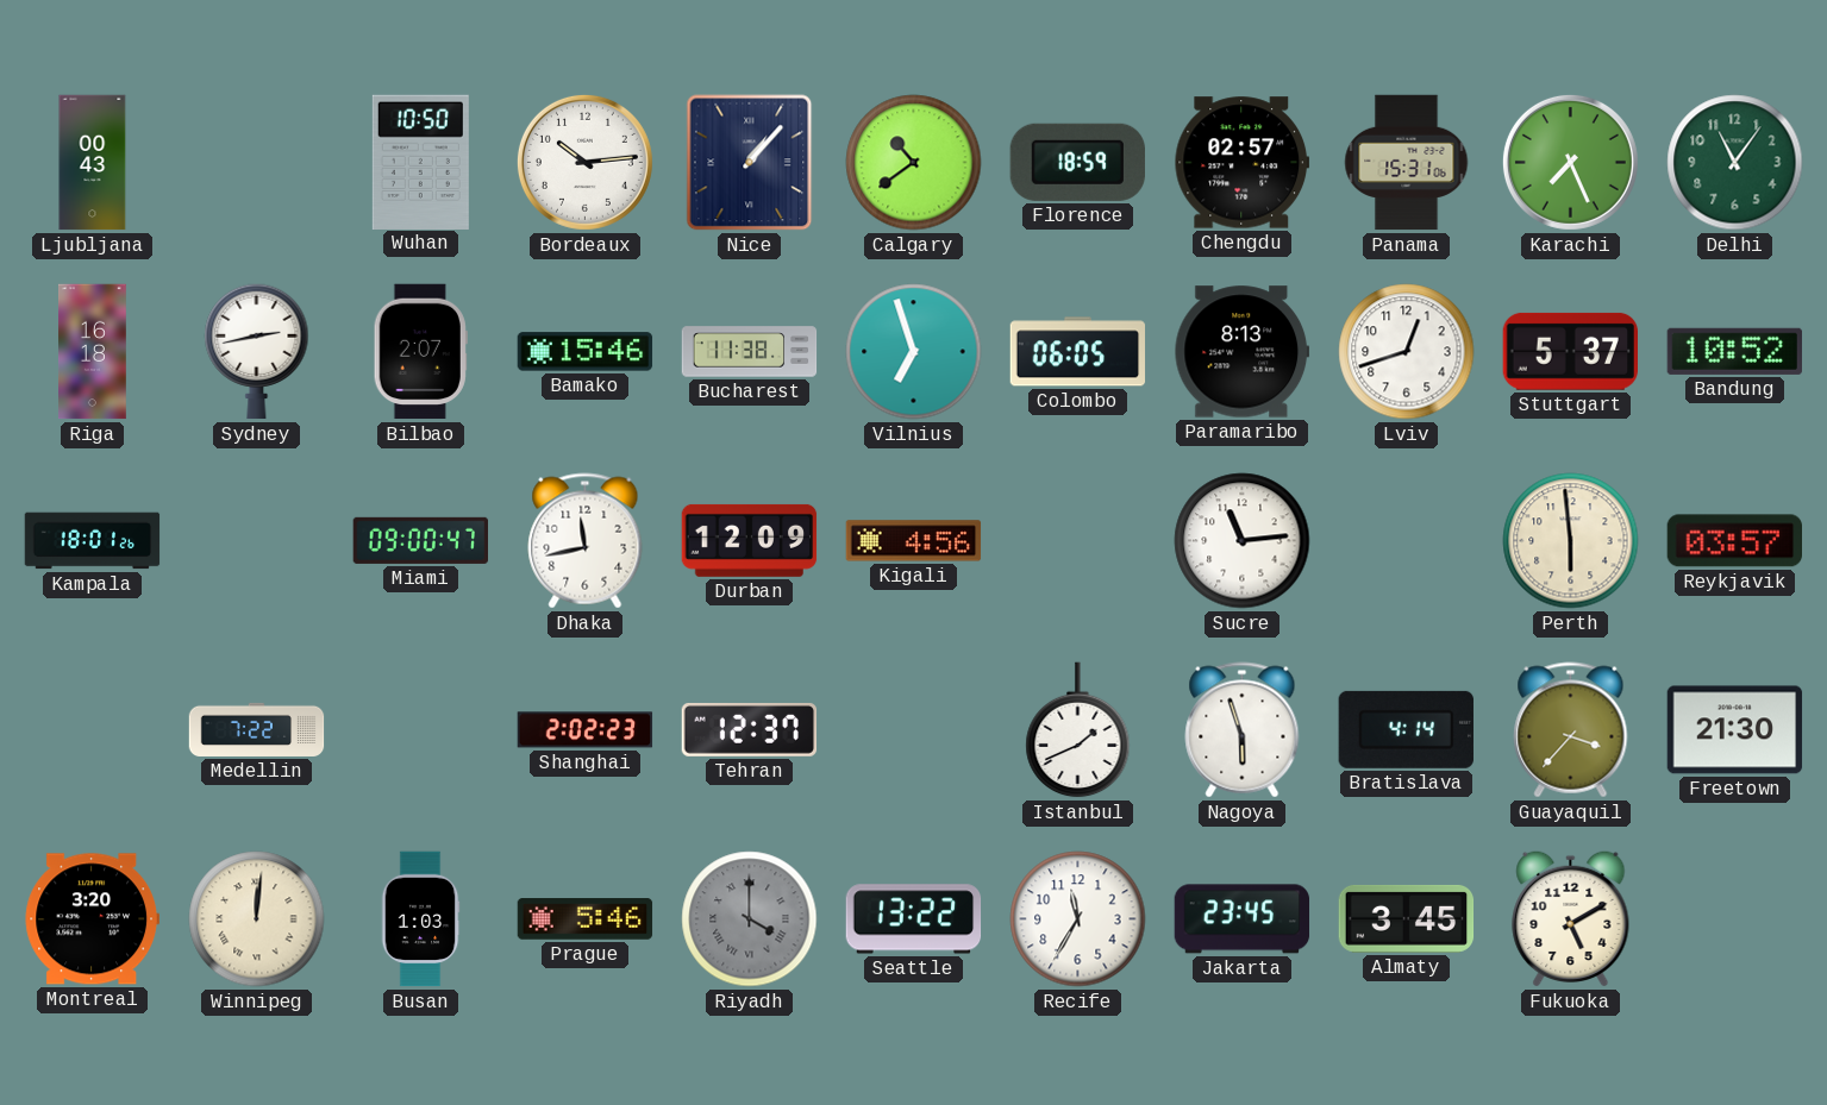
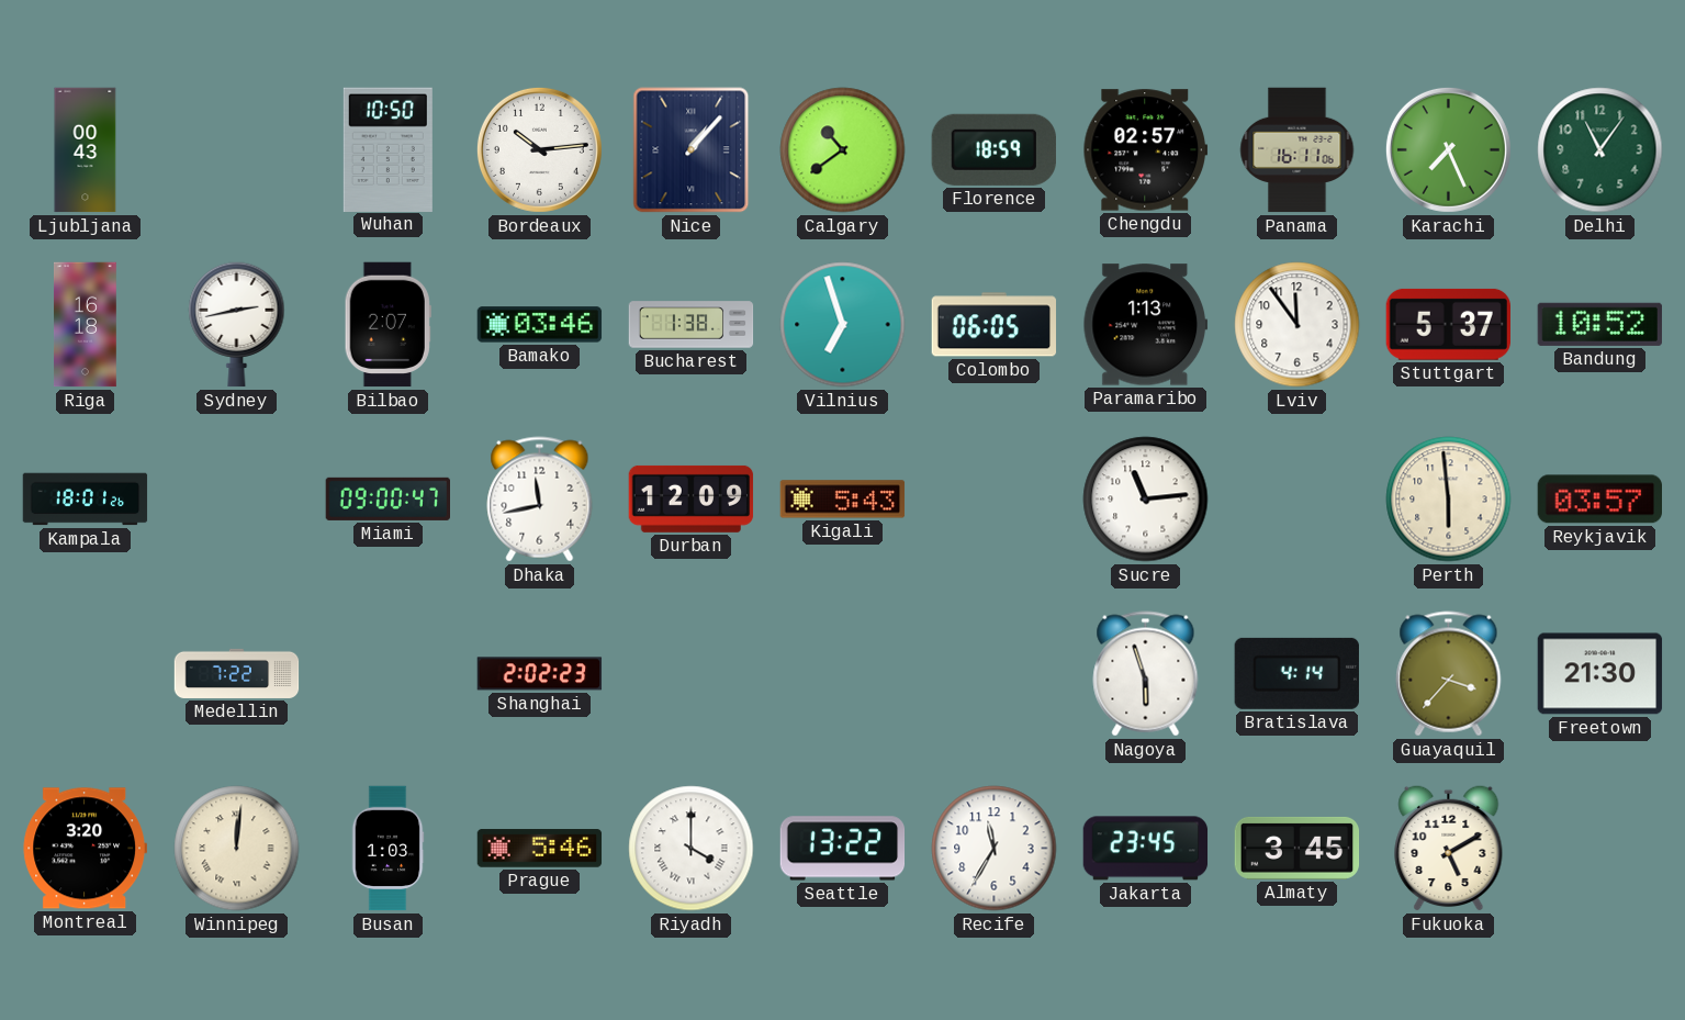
Panama: 15:31 -> 16:11
Bamako: 15:46 -> 03:46
Bucharest: 11:38 -> 1:38
Paramaribo: 8:13 -> 1:13
Lviv: 12:42 -> 11:54
Kigali: 4:56 -> 5:43
Tehran: 12:37 -> none
Istanbul: 1:41 -> none
Riyadh dial: grey -> white
